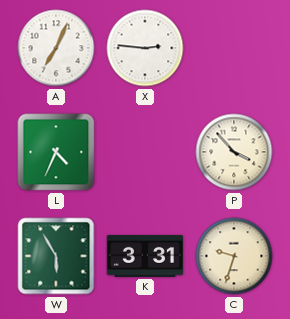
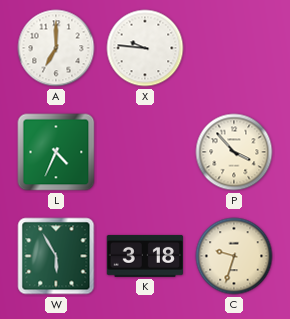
A: 7:04 -> 7:00
X: 2:46 -> 9:46
K: 3:31 -> 3:18
